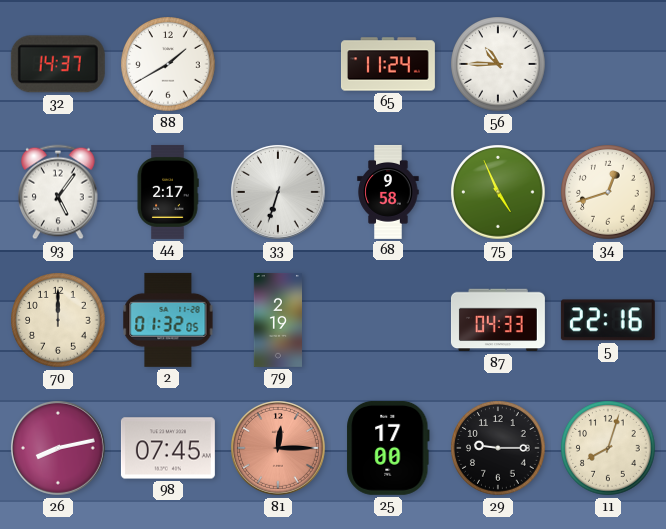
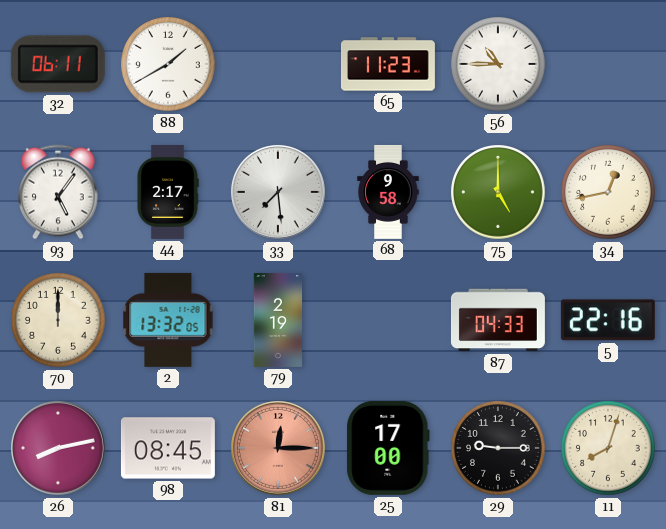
32: 14:37 -> 06:11
65: 11:24 -> 11:23
33: 6:33 -> 7:29
75: 4:56 -> 5:00
34: 12:42 -> 12:43
2: 01:32 -> 13:32
98: 07:45 -> 08:45
